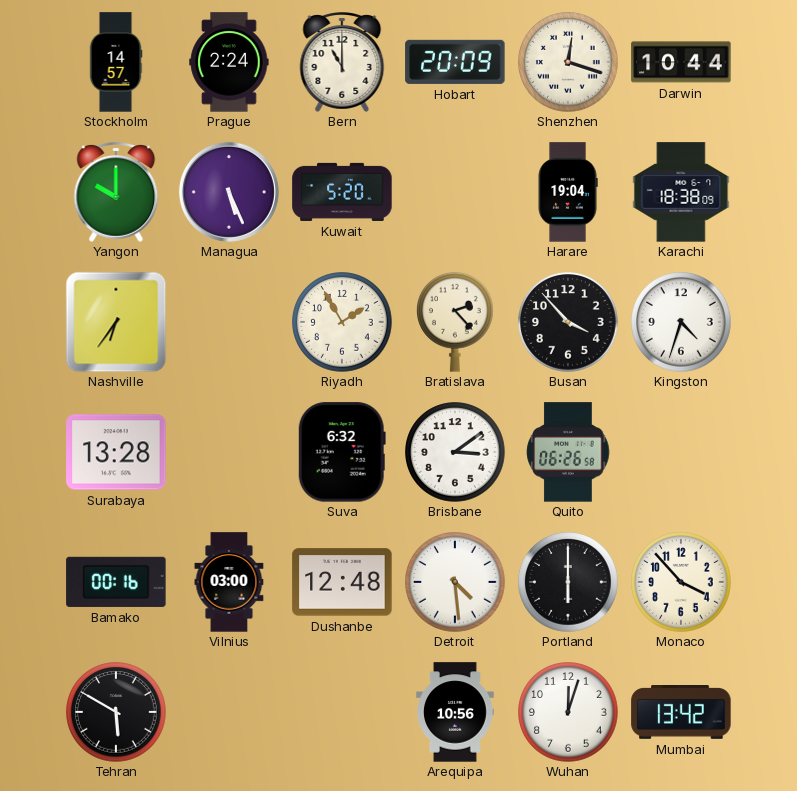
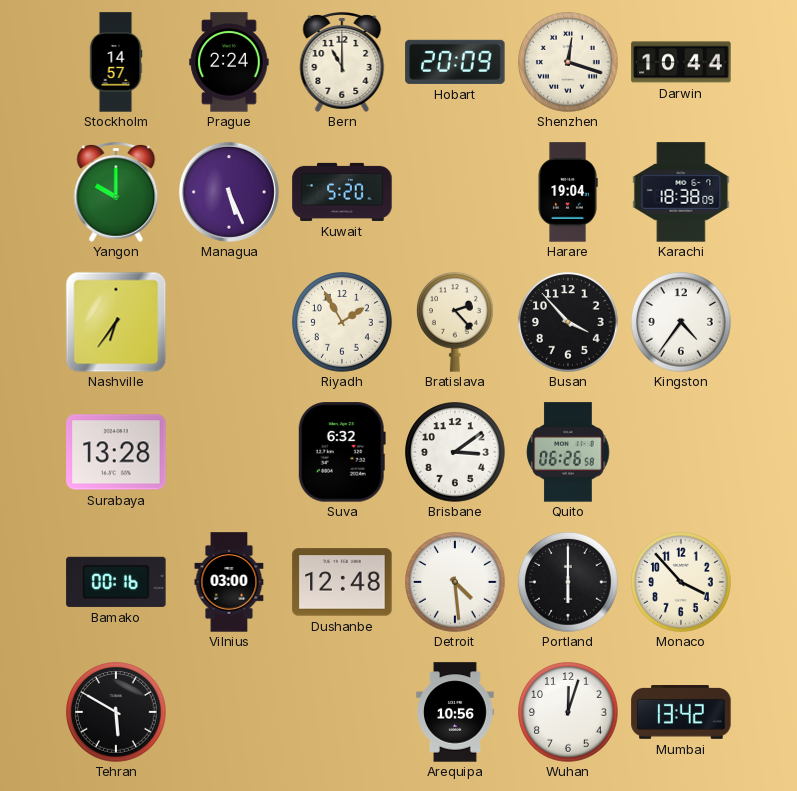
Kingston: 4:33 -> 4:36
